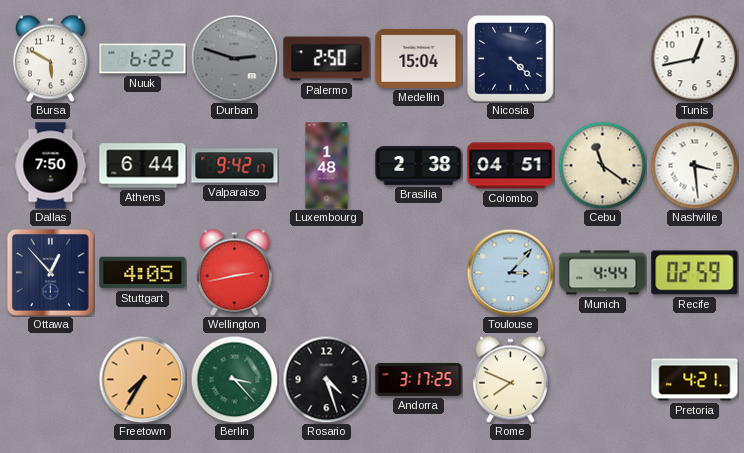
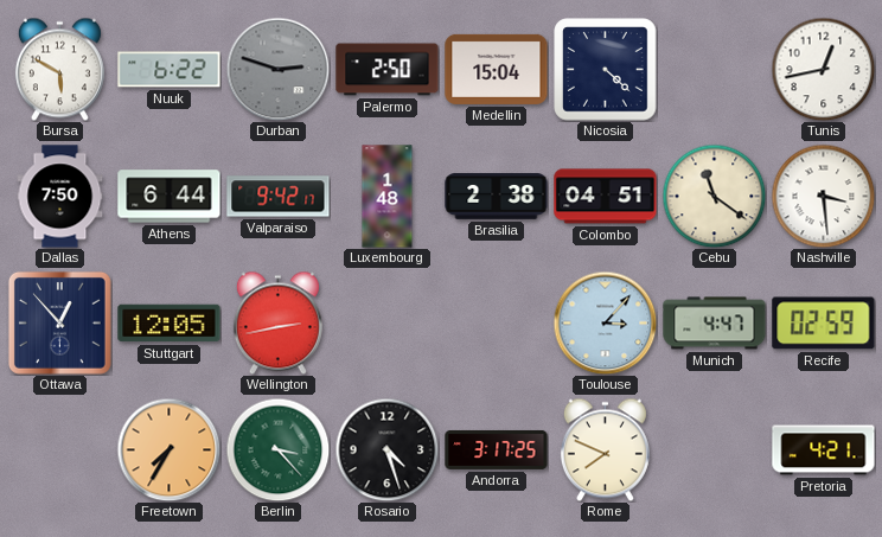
Stuttgart: 4:05 -> 12:05
Munich: 4:44 -> 4:47
